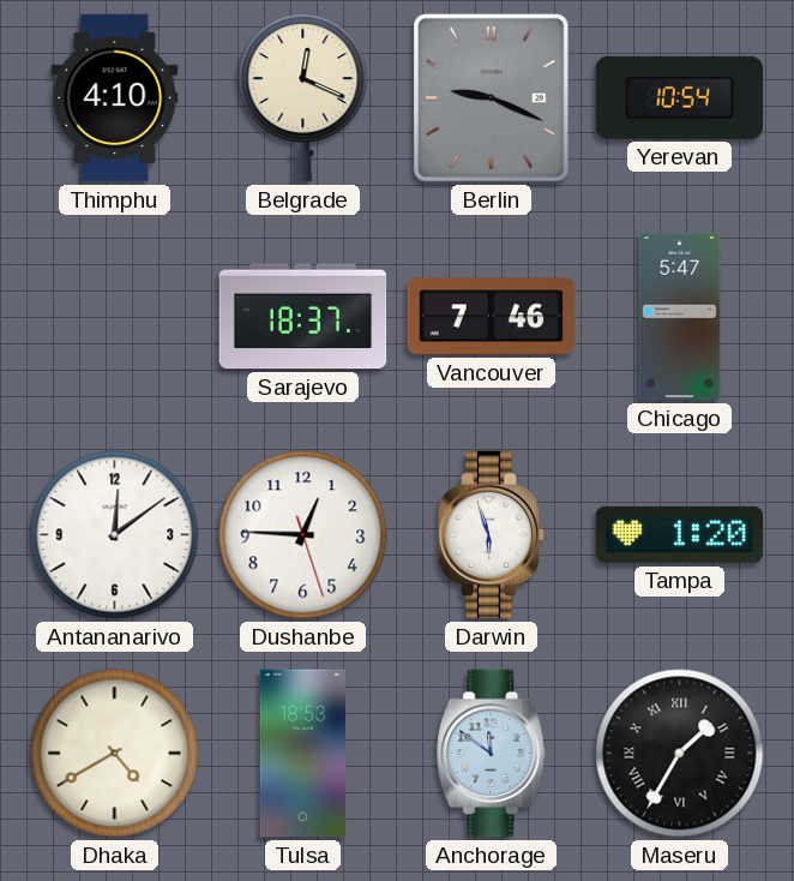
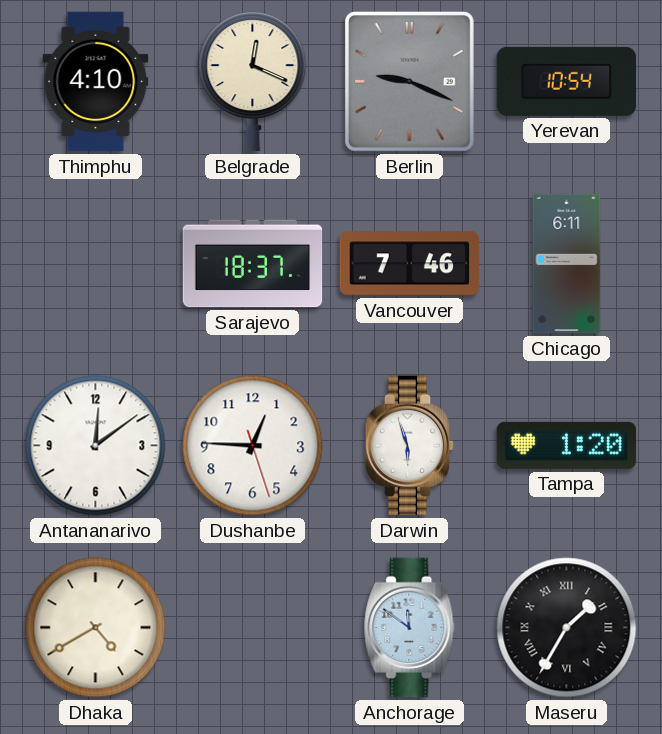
Chicago: 5:47 -> 6:11
Tulsa: 18:53 -> none
